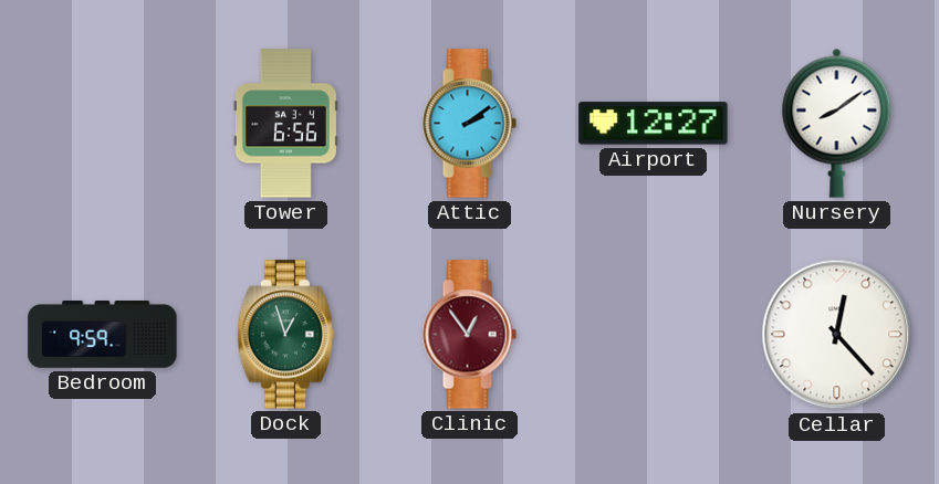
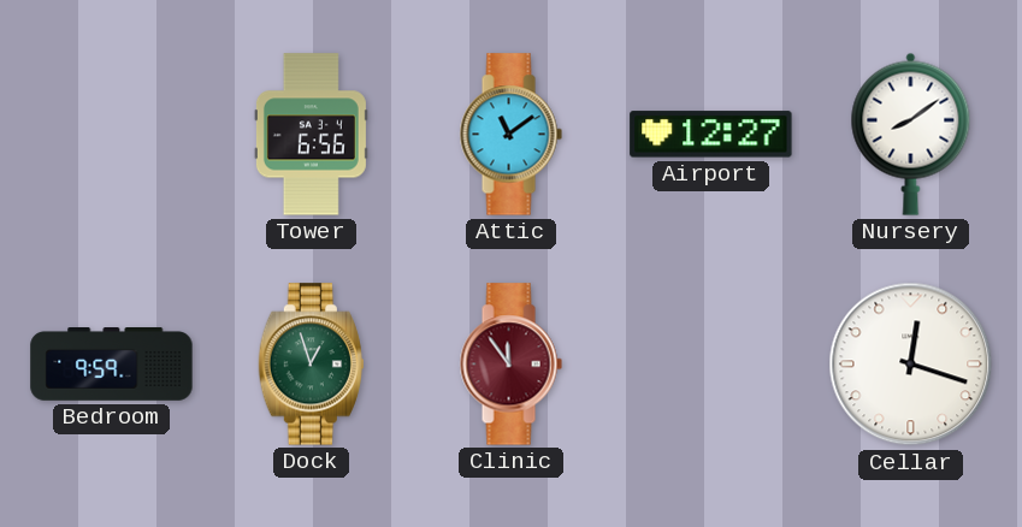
Attic: 2:09 -> 11:09
Clinic: 12:54 -> 11:54
Cellar: 12:23 -> 12:18
